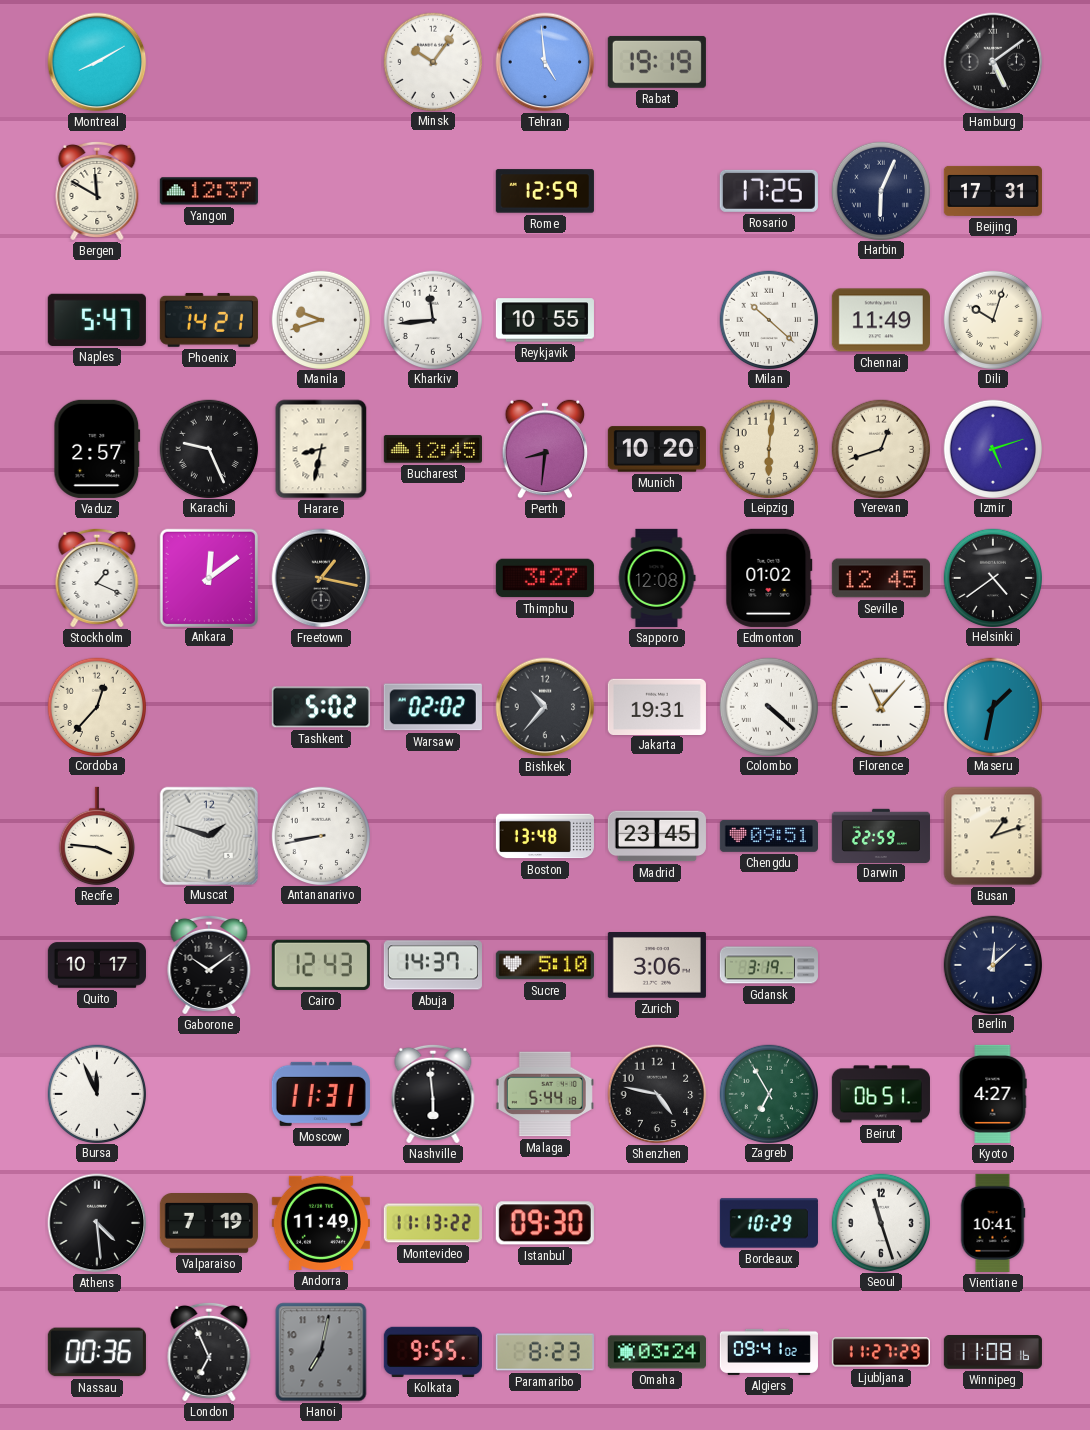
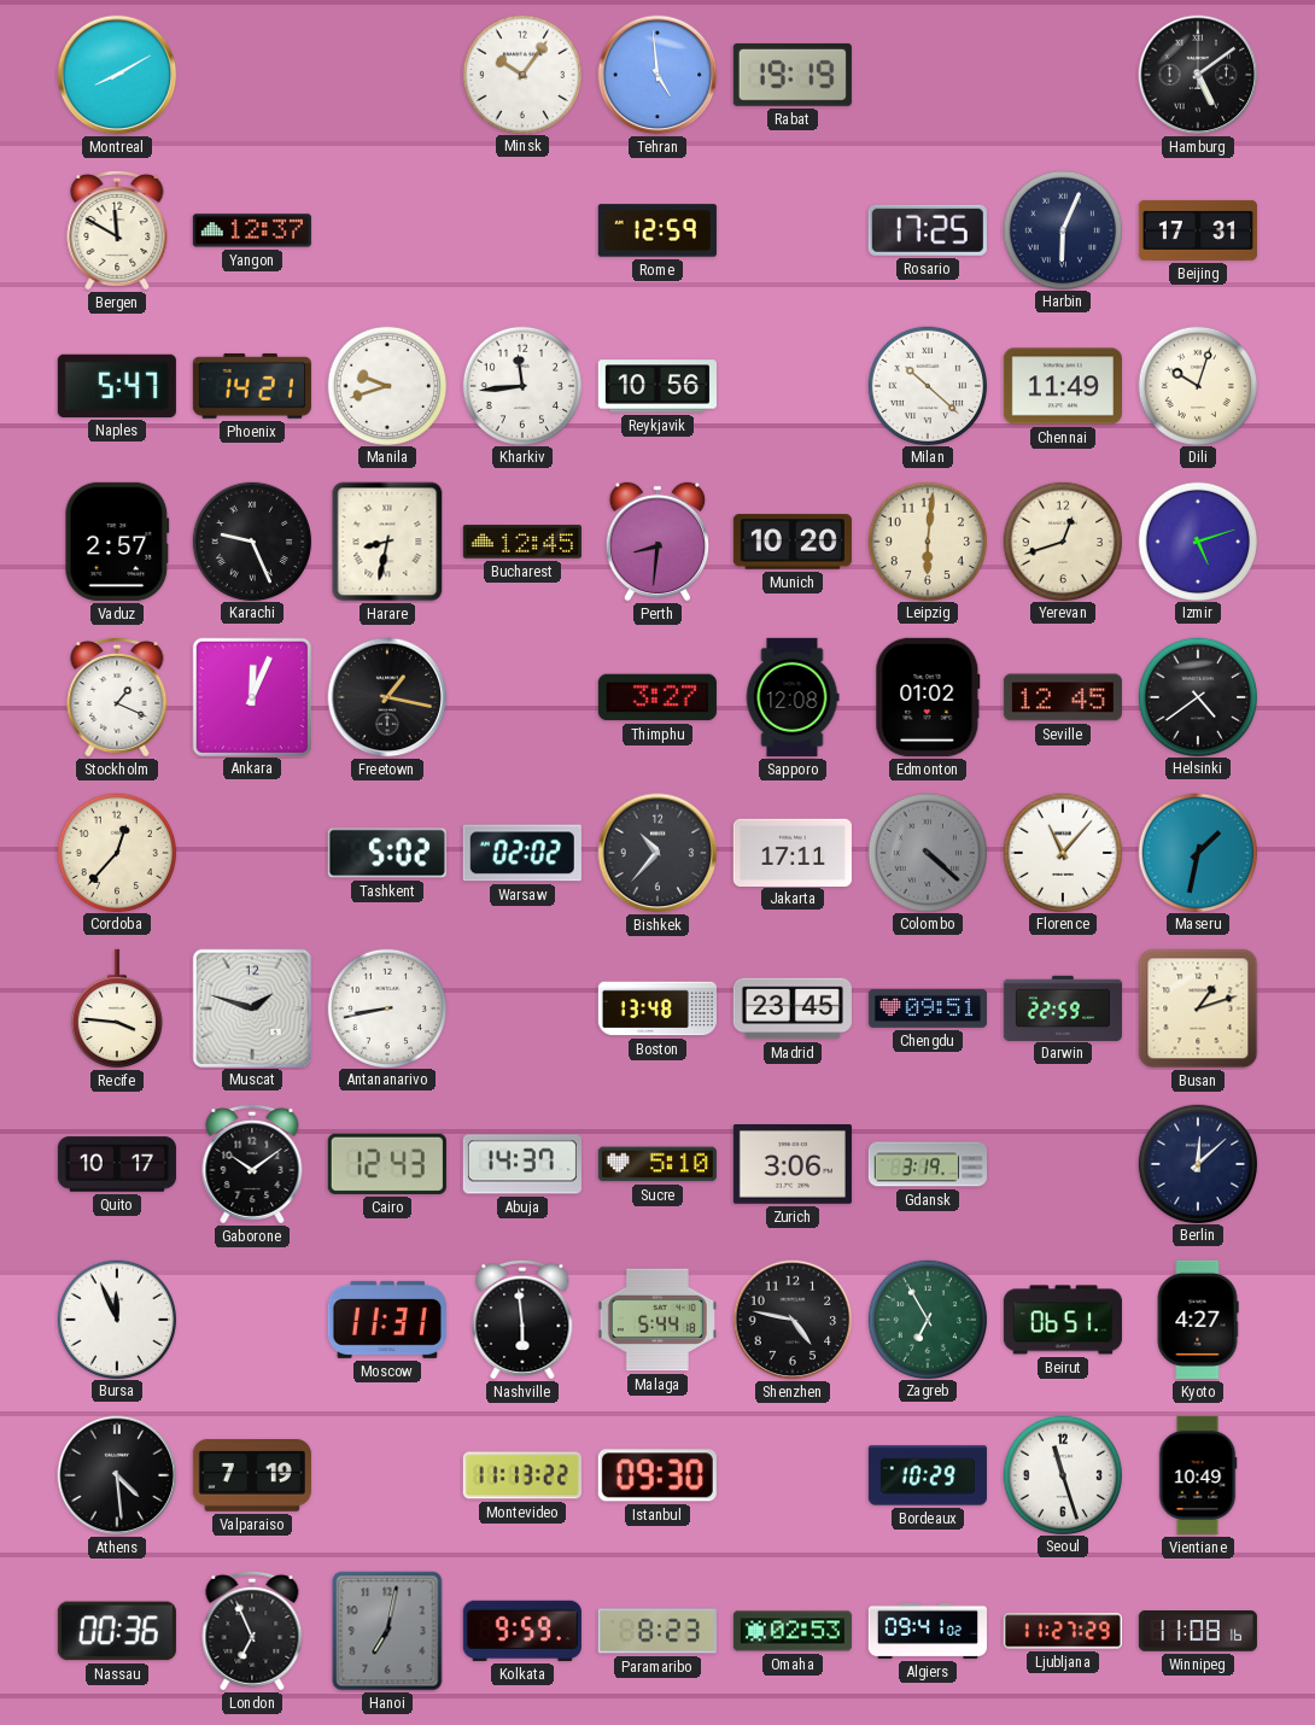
Reykjavik: 10:55 -> 10:56
Ankara: 12:09 -> 12:04
Jakarta: 19:31 -> 17:11
Colombo dial: white -> grey
Andorra: 11:49 -> none
Vientiane: 10:41 -> 10:49
Kolkata: 9:55 -> 9:59
Omaha: 03:24 -> 02:53
